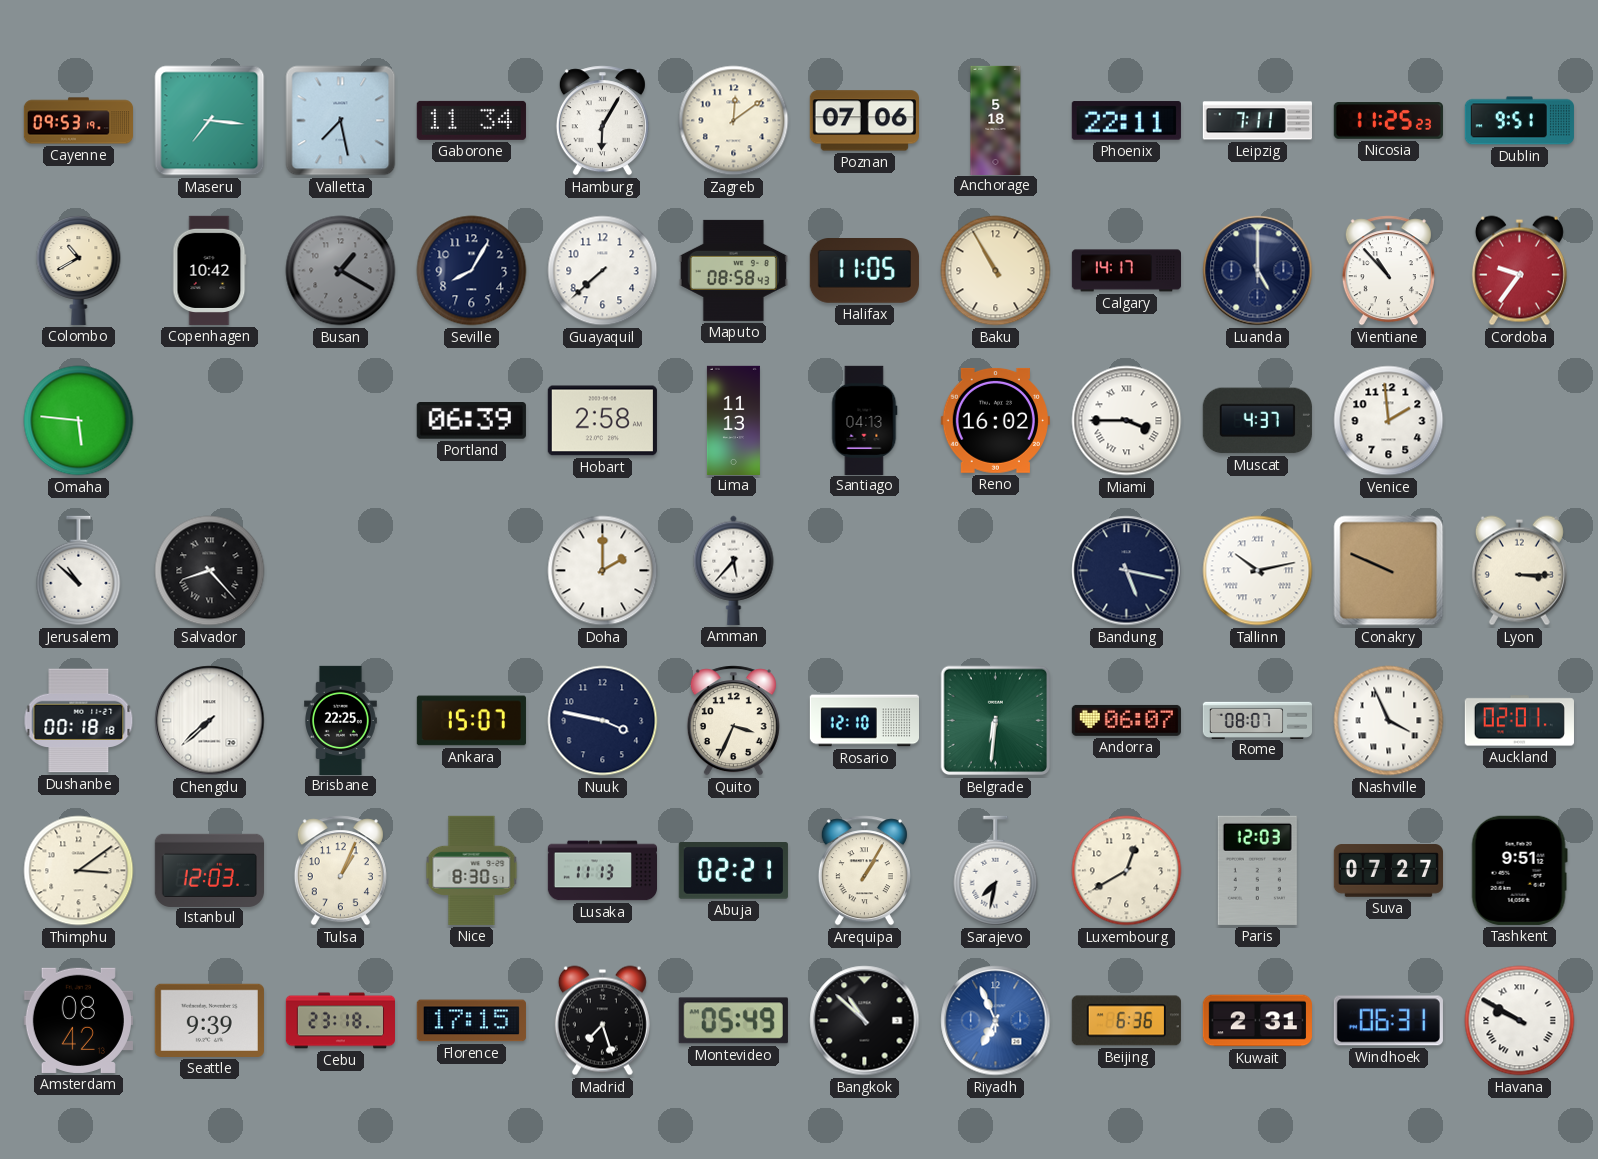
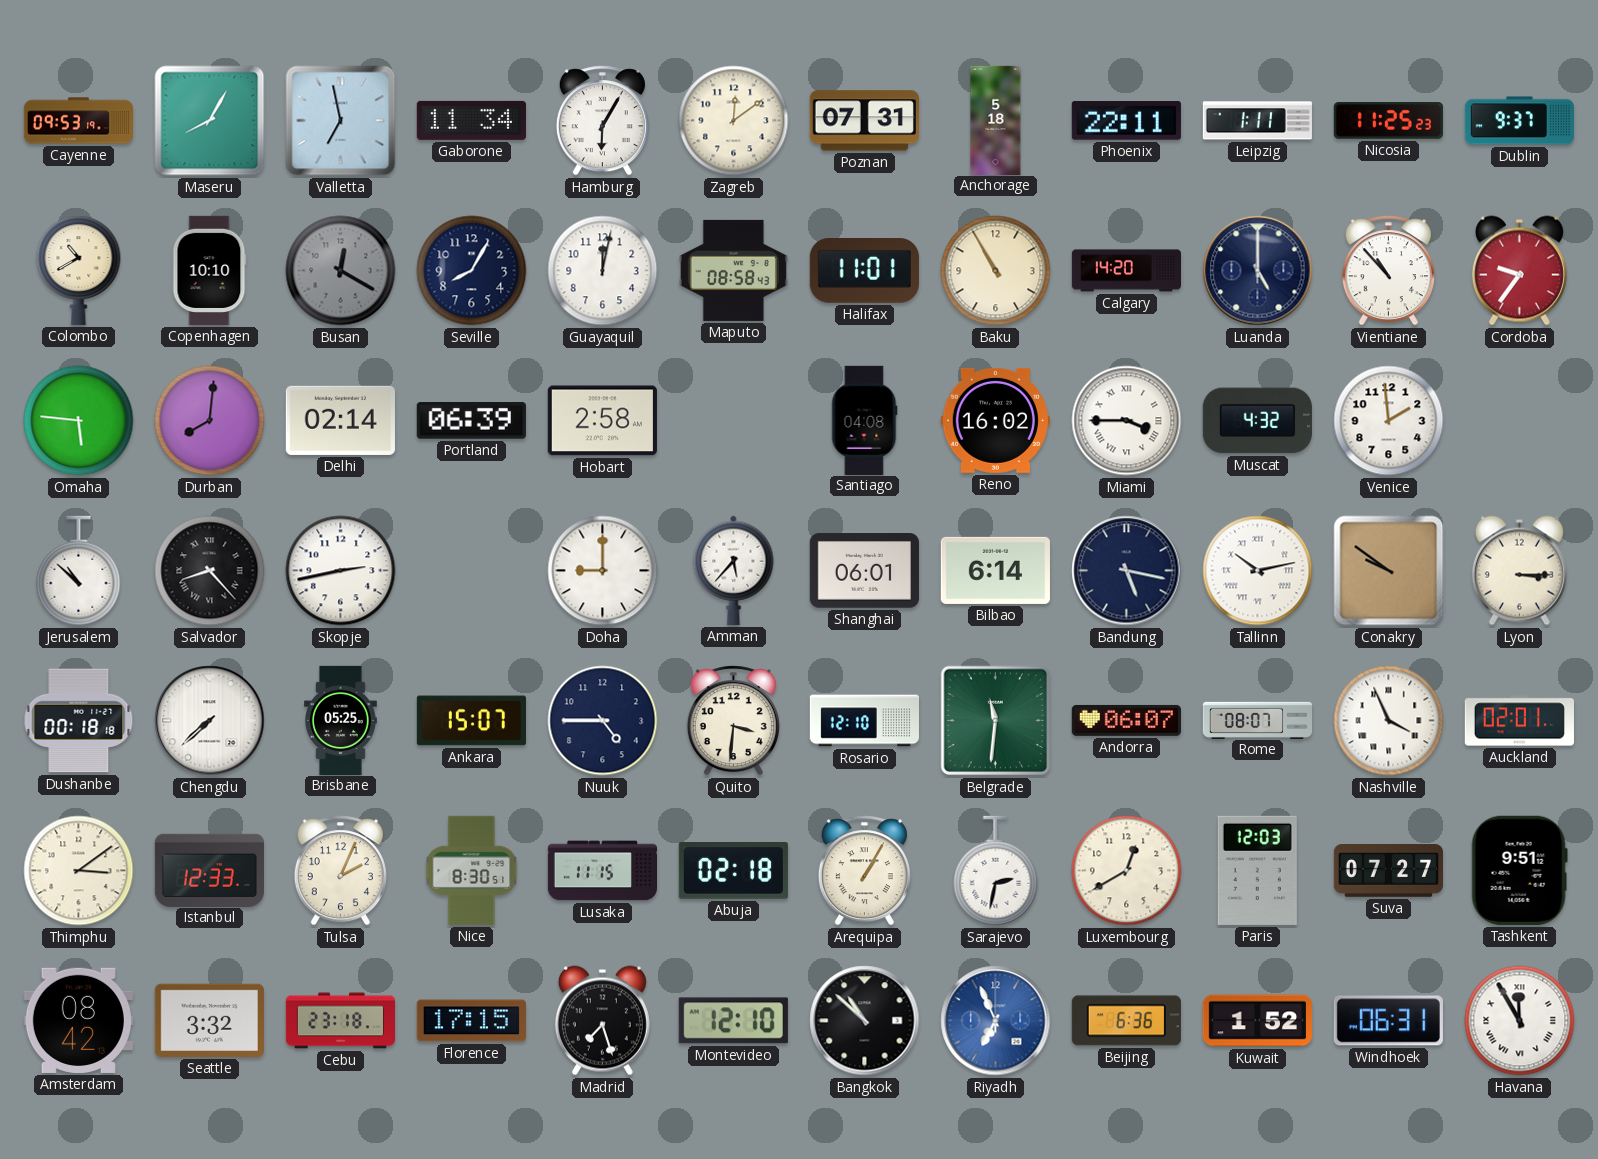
Maseru: 7:16 -> 8:05
Valletta: 7:28 -> 6:58
Poznan: 07:06 -> 07:31
Leipzig: 7:11 -> 1:11
Dublin: 9:51 -> 9:37
Copenhagen: 10:42 -> 10:10
Busan: 1:20 -> 12:20
Guayaquil: 7:38 -> 12:02
Halifax: 11:05 -> 11:01
Calgary: 14:17 -> 14:20
Durban: none -> 8:01
Delhi: none -> 02:14
Lima: 11:13 -> none
Santiago: 04:13 -> 04:08
Muscat: 4:37 -> 4:32
Skopje: none -> 2:43
Doha: 2:00 -> 9:00
Shanghai: none -> 06:01
Bilbao: none -> 6:14
Conakry: 9:49 -> 9:51
Brisbane: 22:25 -> 05:25
Nuuk: 3:47 -> 4:45
Quito: 3:34 -> 3:31
Belgrade: 6:31 -> 11:31
Istanbul: 12:03 -> 12:33
Tulsa: 1:04 -> 2:04
Lusaka: 11:13 -> 11:15
Abuja: 02:21 -> 02:18
Sarajevo: 7:32 -> 2:32
Seattle: 9:39 -> 3:32
Montevideo: 05:49 -> 12:10
Kuwait: 2:31 -> 1:52
Havana: 9:50 -> 11:55
